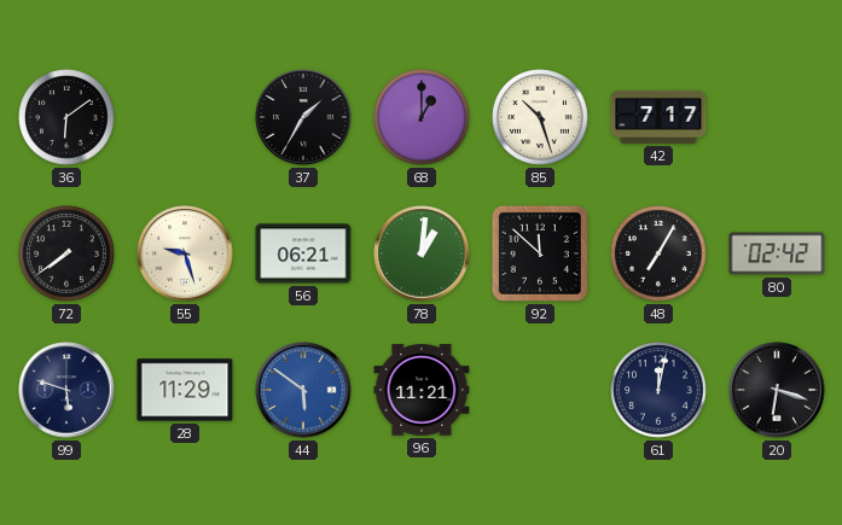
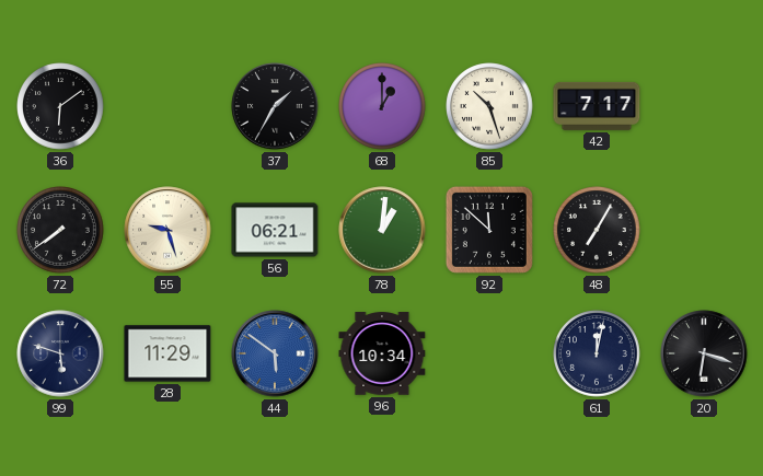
80: 02:42 -> none
96: 11:21 -> 10:34
